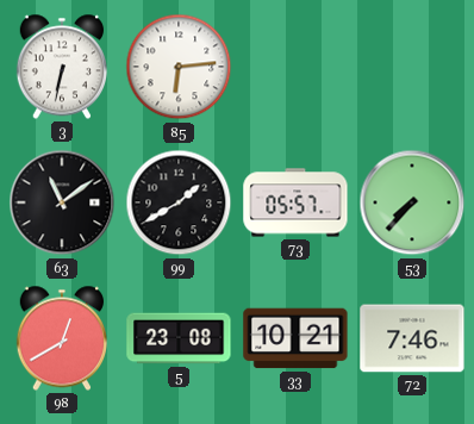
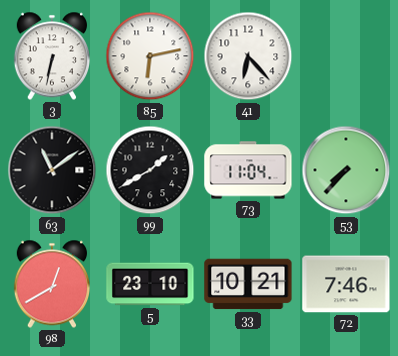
85: 6:14 -> 6:13
41: none -> 6:23
73: 05:57 -> 11:04
5: 23:08 -> 23:10
